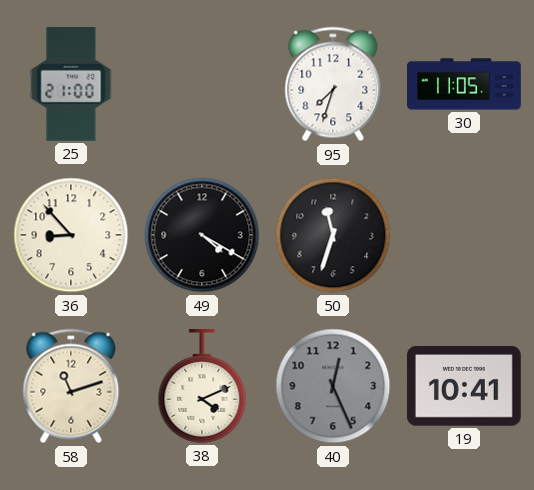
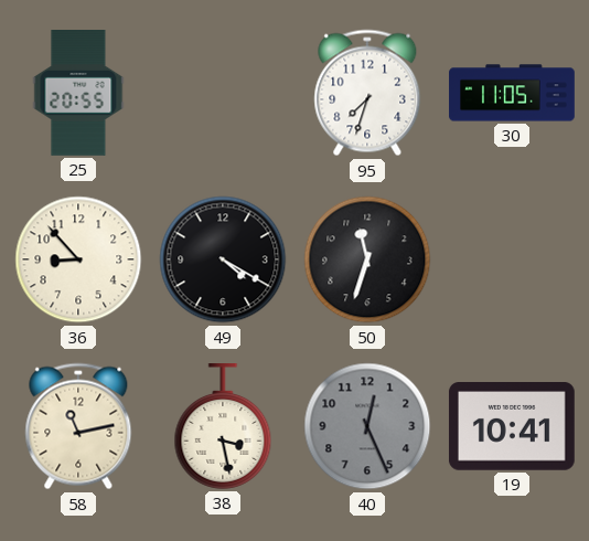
25: 21:00 -> 20:55
58: 11:12 -> 11:13
38: 4:11 -> 3:28
